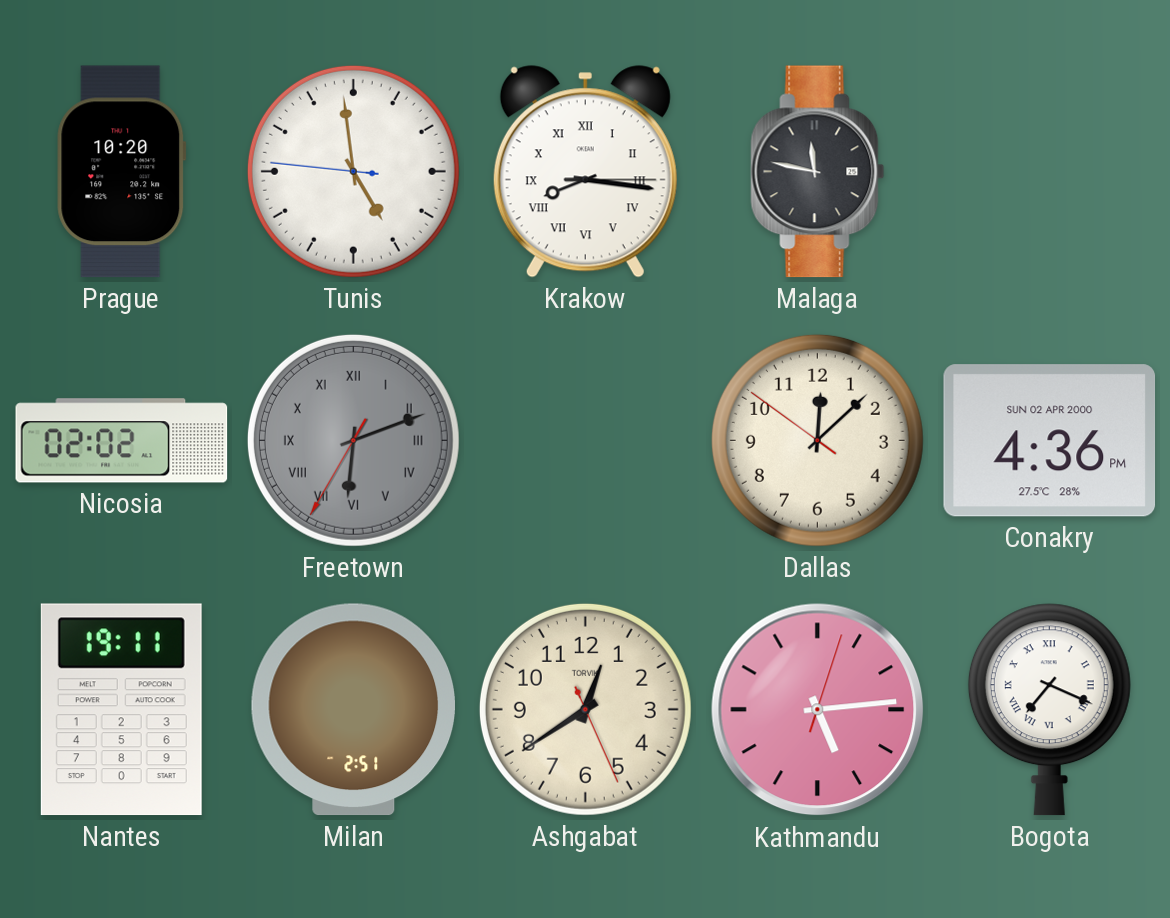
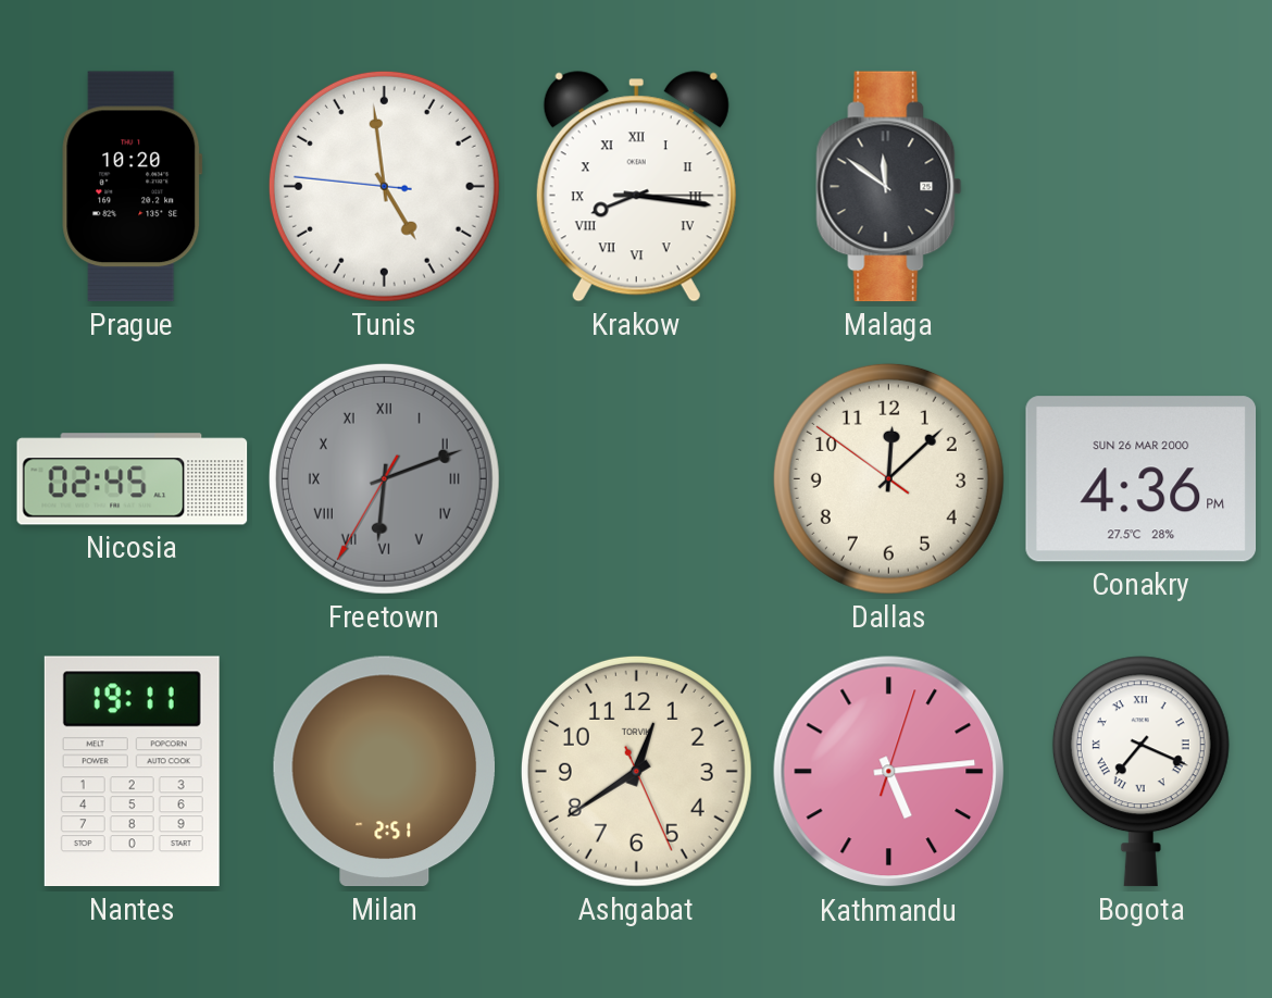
Malaga: 11:47 -> 11:51
Nicosia: 02:02 -> 02:45
Conakry date: SUN 02 APR 2000 -> SUN 26 MAR 2000
